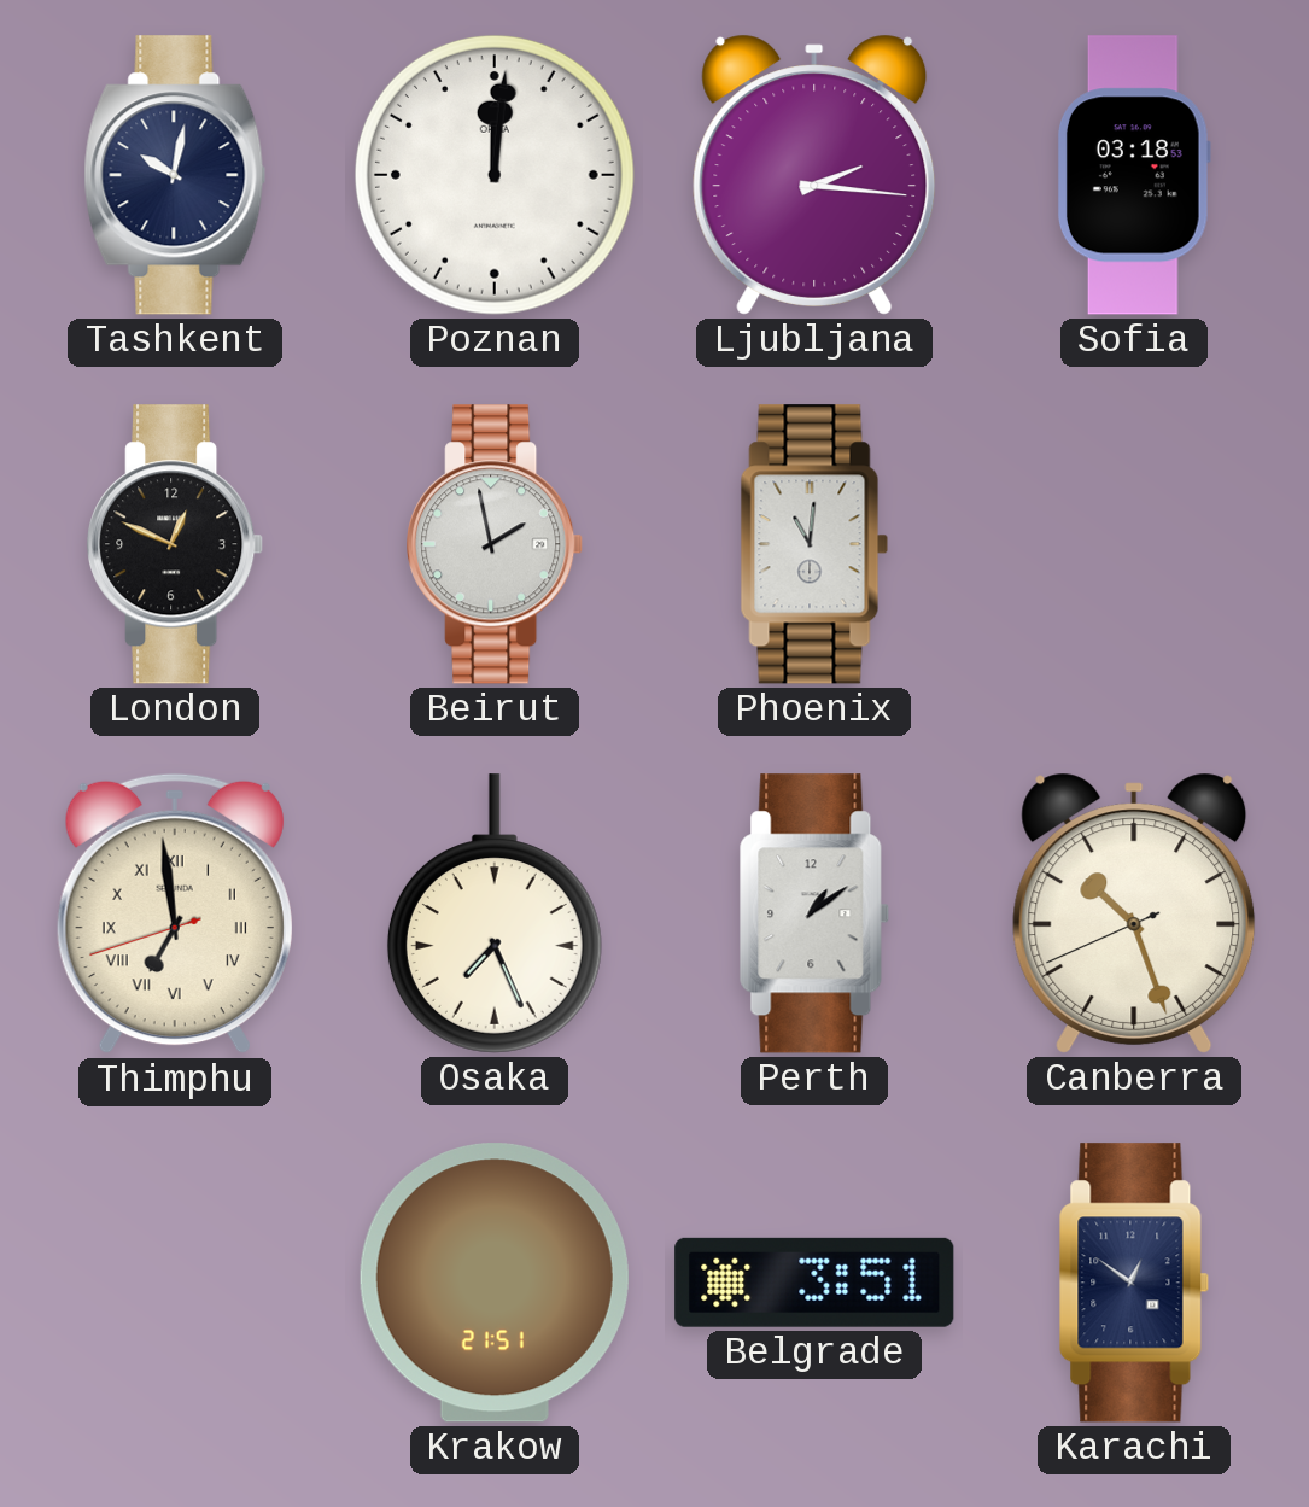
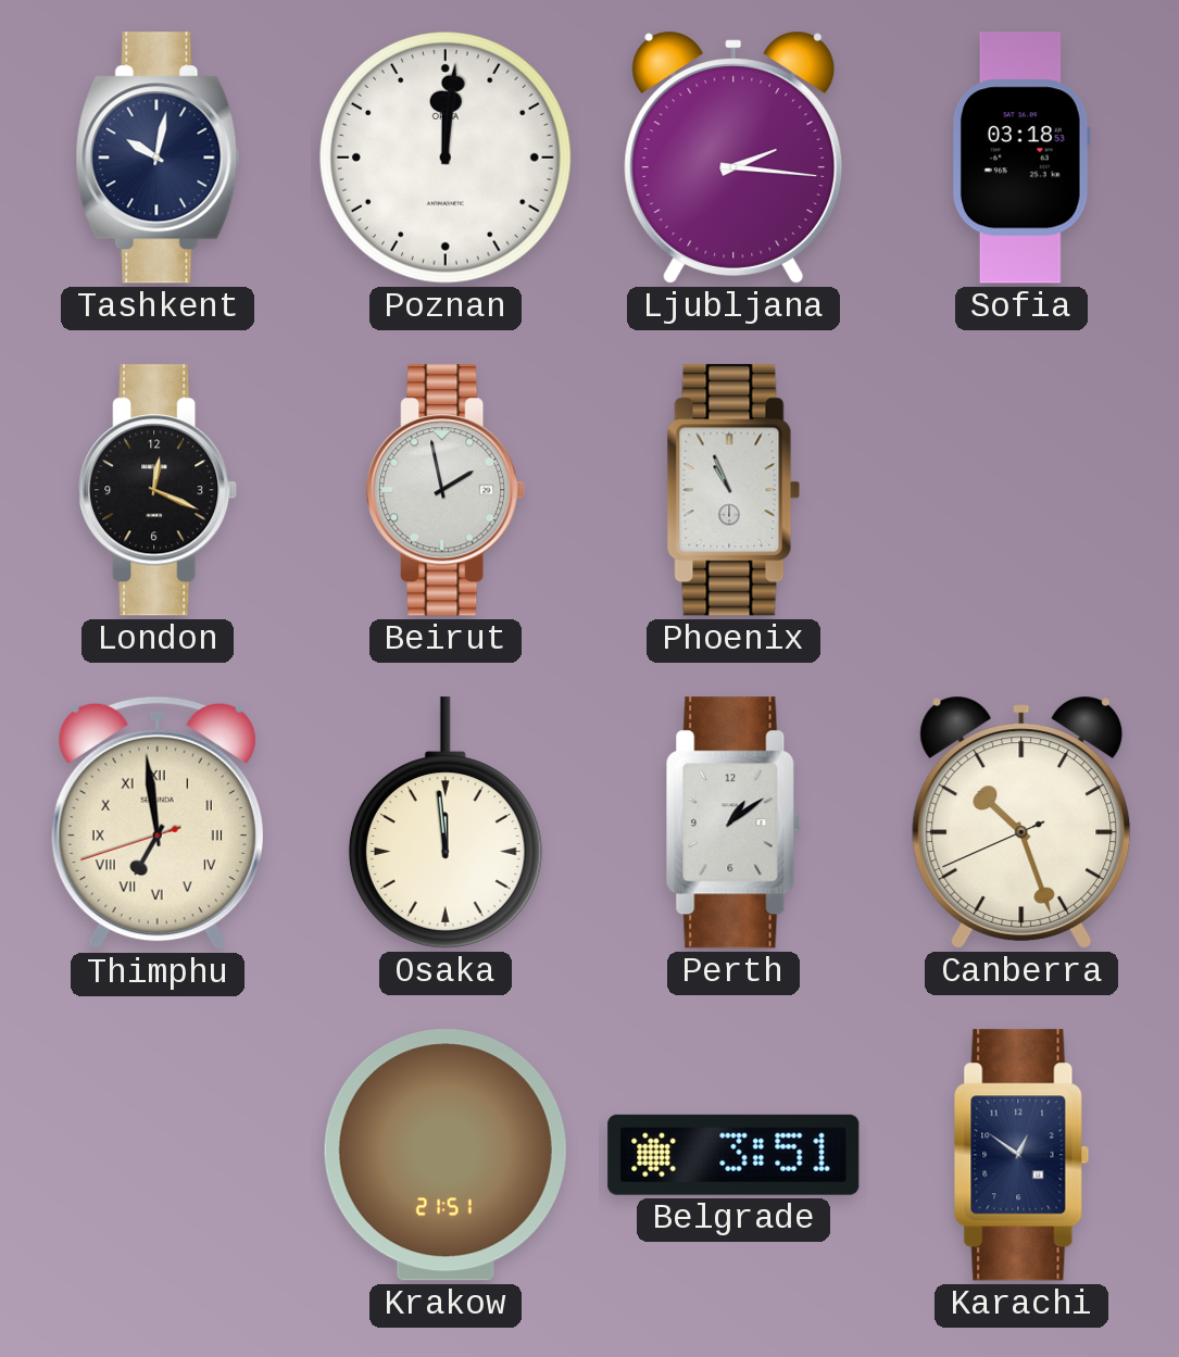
London: 12:49 -> 12:19
Phoenix: 11:01 -> 10:56
Osaka: 7:26 -> 11:59
